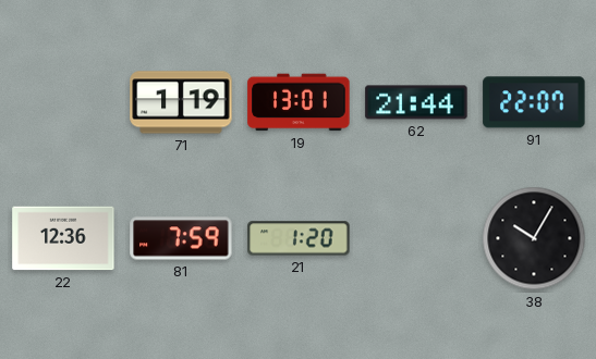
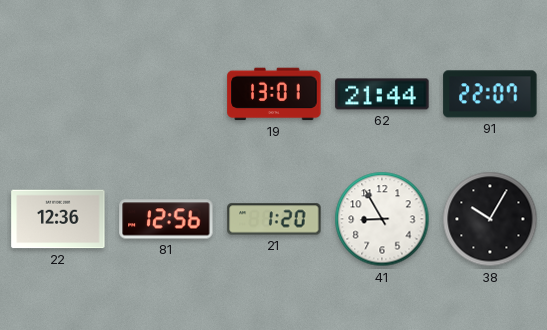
71: 1:19 -> none
81: 7:59 -> 12:56
41: none -> 8:55
